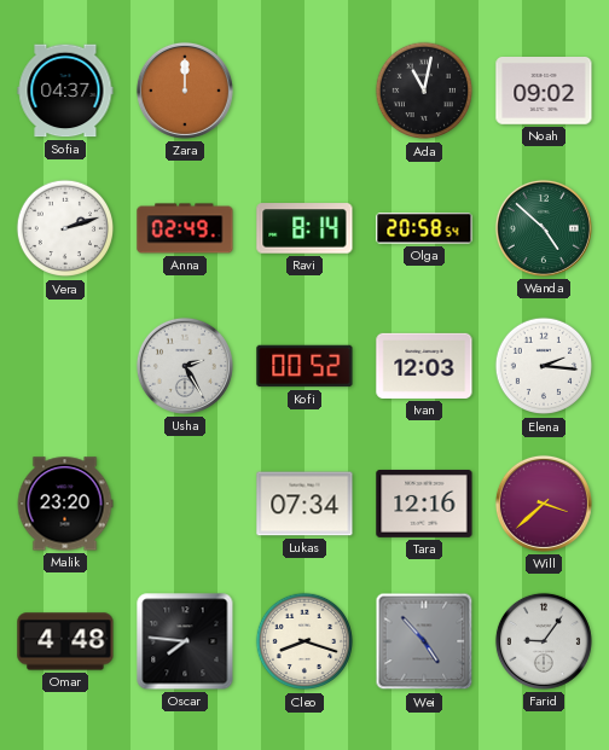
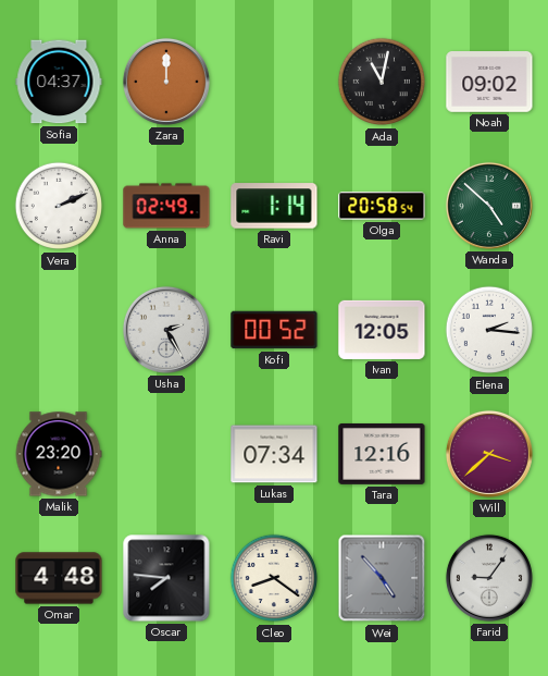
Vera: 2:12 -> 2:11
Ravi: 8:14 -> 1:14
Ivan: 12:03 -> 12:05
Cleo: 8:18 -> 8:21
